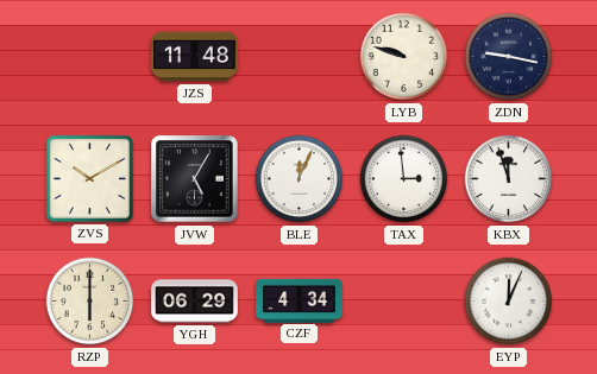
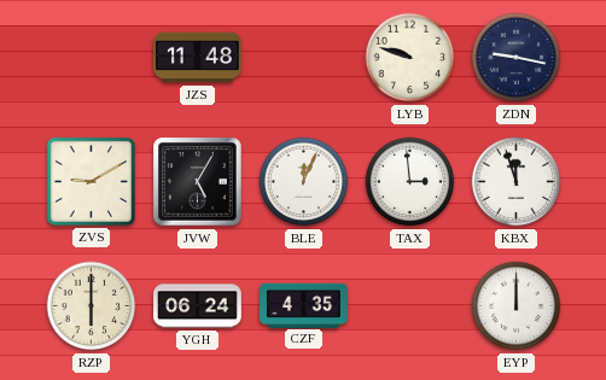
ZVS: 10:10 -> 9:10
YGH: 06:29 -> 06:24
CZF: 4:34 -> 4:35
EYP: 12:04 -> 12:00
